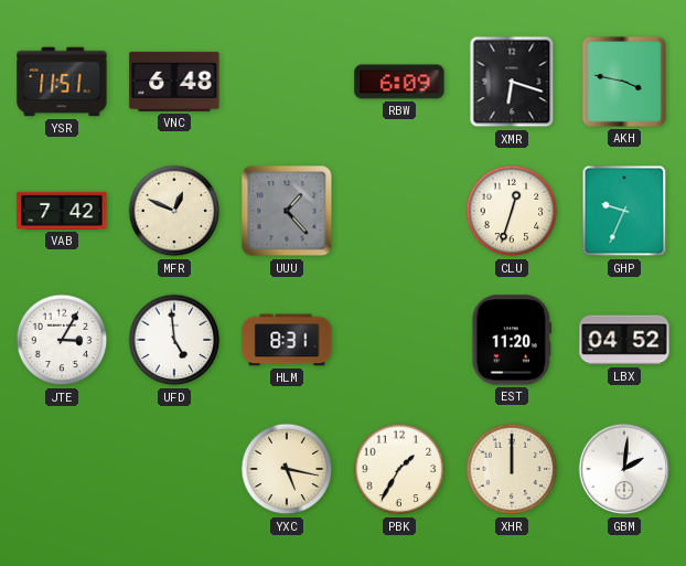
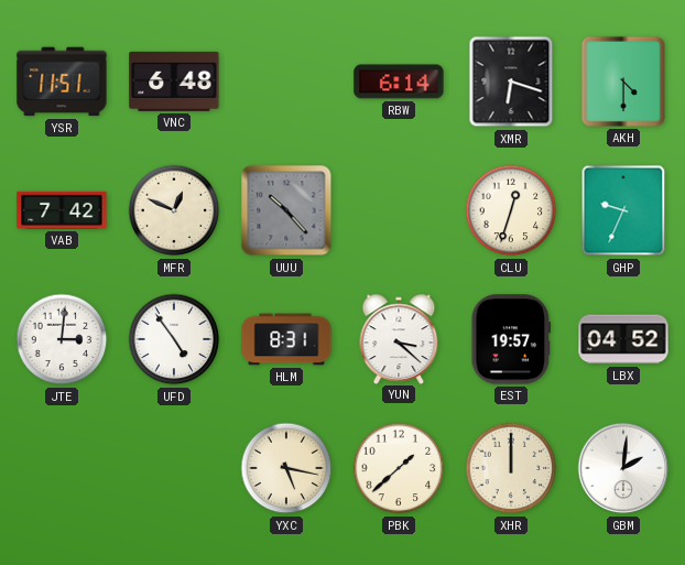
RBW: 6:09 -> 6:14
AKH: 3:47 -> 4:30
UUU: 1:23 -> 10:23
JTE: 3:05 -> 3:01
UFD: 4:59 -> 4:54
YUN: none -> 3:22
EST: 11:20 -> 19:57
PBK: 1:35 -> 1:38
